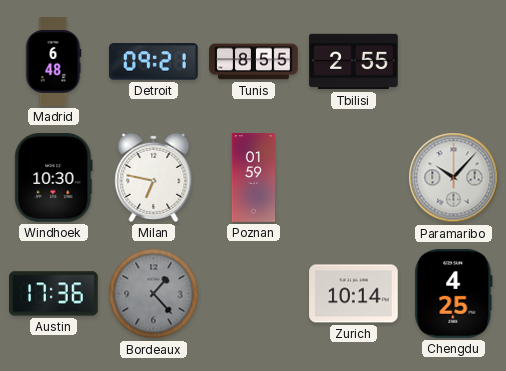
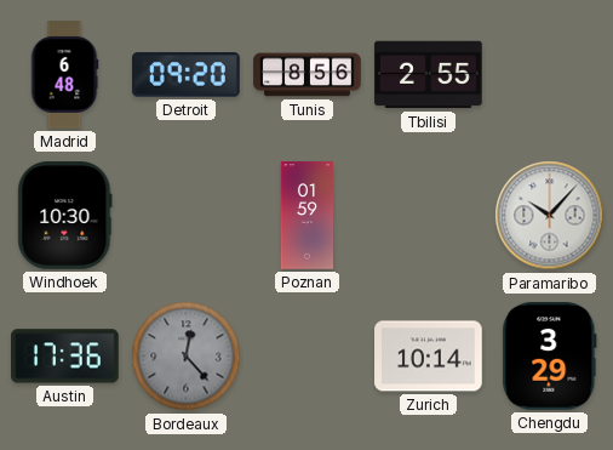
Detroit: 09:21 -> 09:20
Tunis: 8:55 -> 8:56
Milan: 6:47 -> none
Bordeaux: 1:23 -> 12:23
Chengdu: 4:25 -> 3:29
